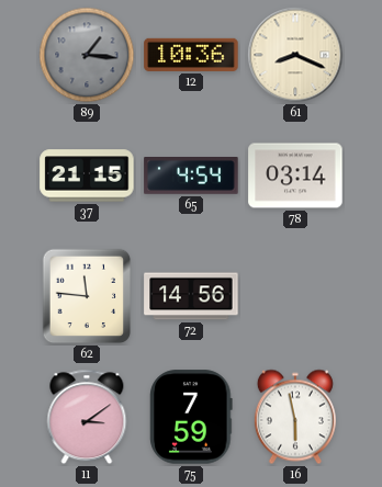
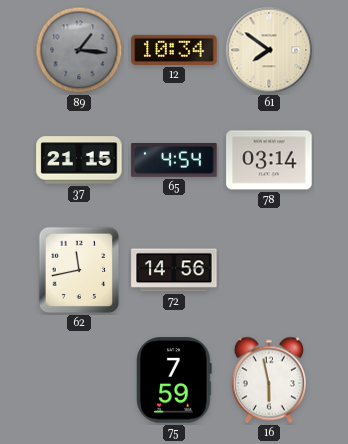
12: 10:36 -> 10:34
61: 8:19 -> 7:51
62: 11:46 -> 11:43
11: 3:09 -> none
